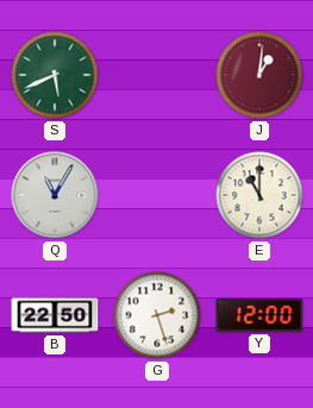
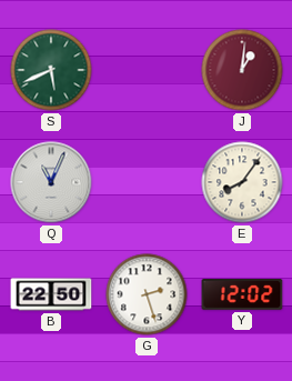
Q: 11:05 -> 11:04
E: 11:00 -> 8:06
Y: 12:00 -> 12:02
